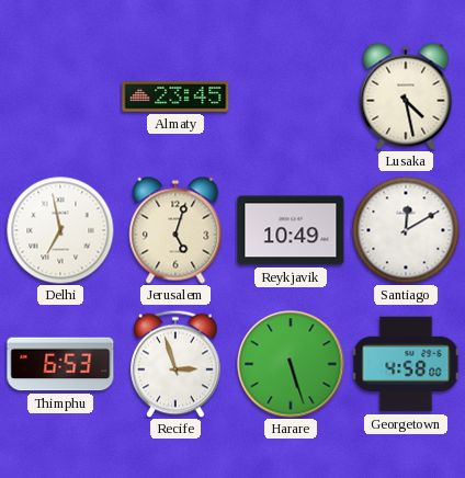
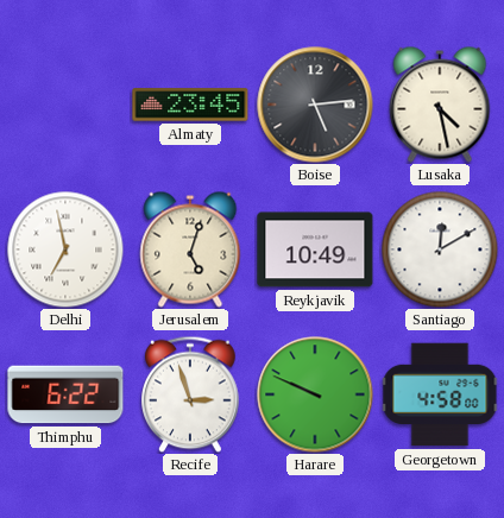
Boise: none -> 5:14
Thimphu: 6:53 -> 6:22
Harare: 5:27 -> 9:49
